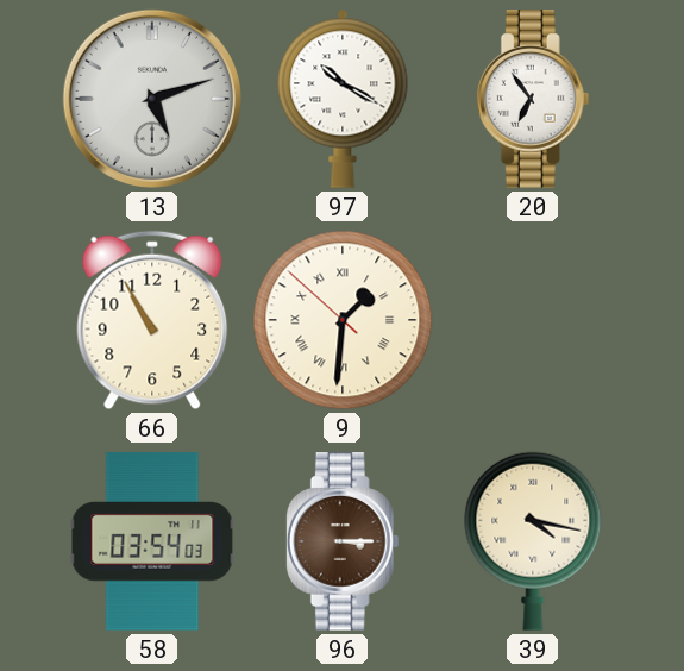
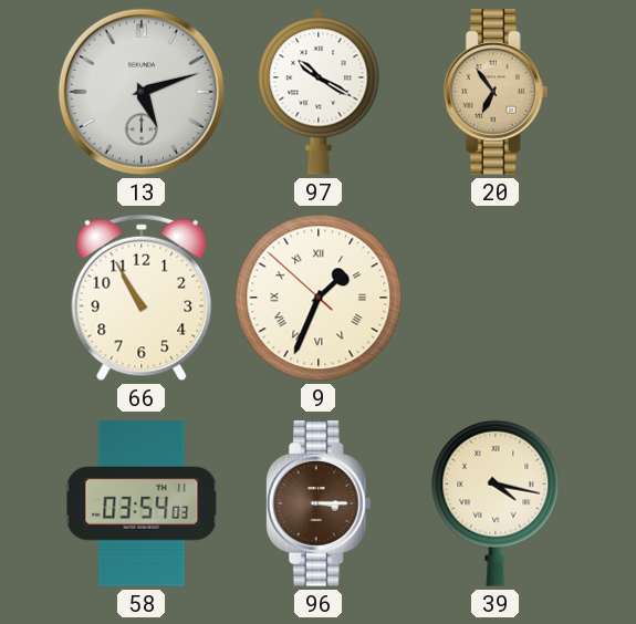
20 dial: white -> champagne
9: 1:30 -> 1:33
